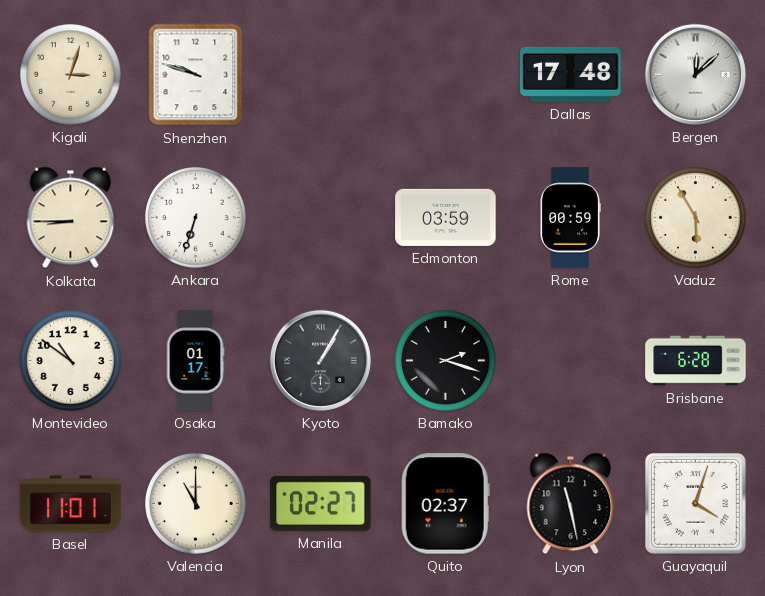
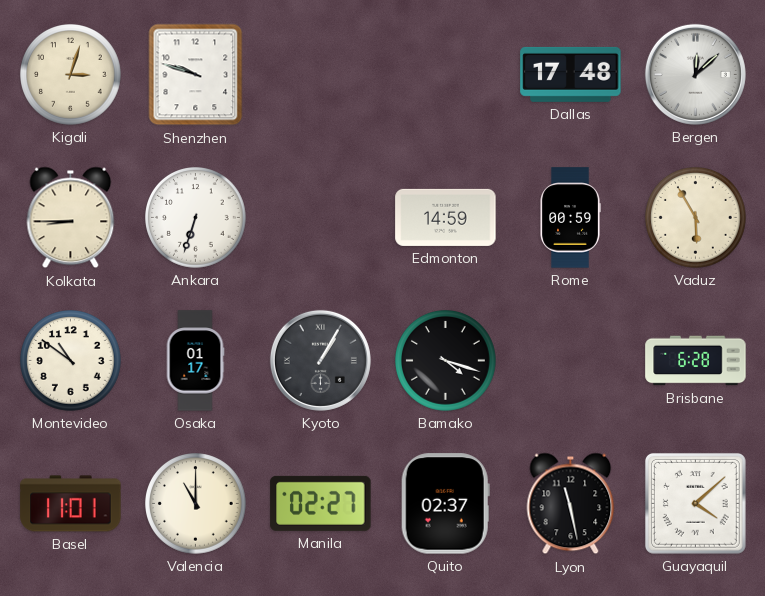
Edmonton: 03:59 -> 14:59
Bamako: 2:18 -> 4:18
Guayaquil: 4:03 -> 4:08
